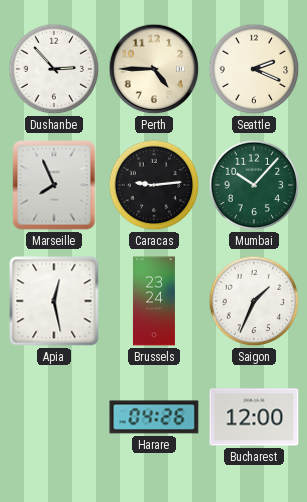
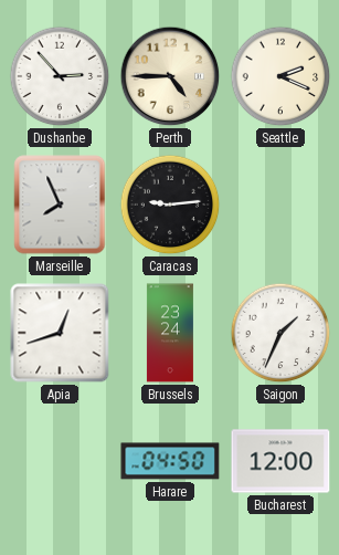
Mumbai: 10:07 -> none
Apia: 12:28 -> 12:42
Harare: 04:26 -> 04:50
